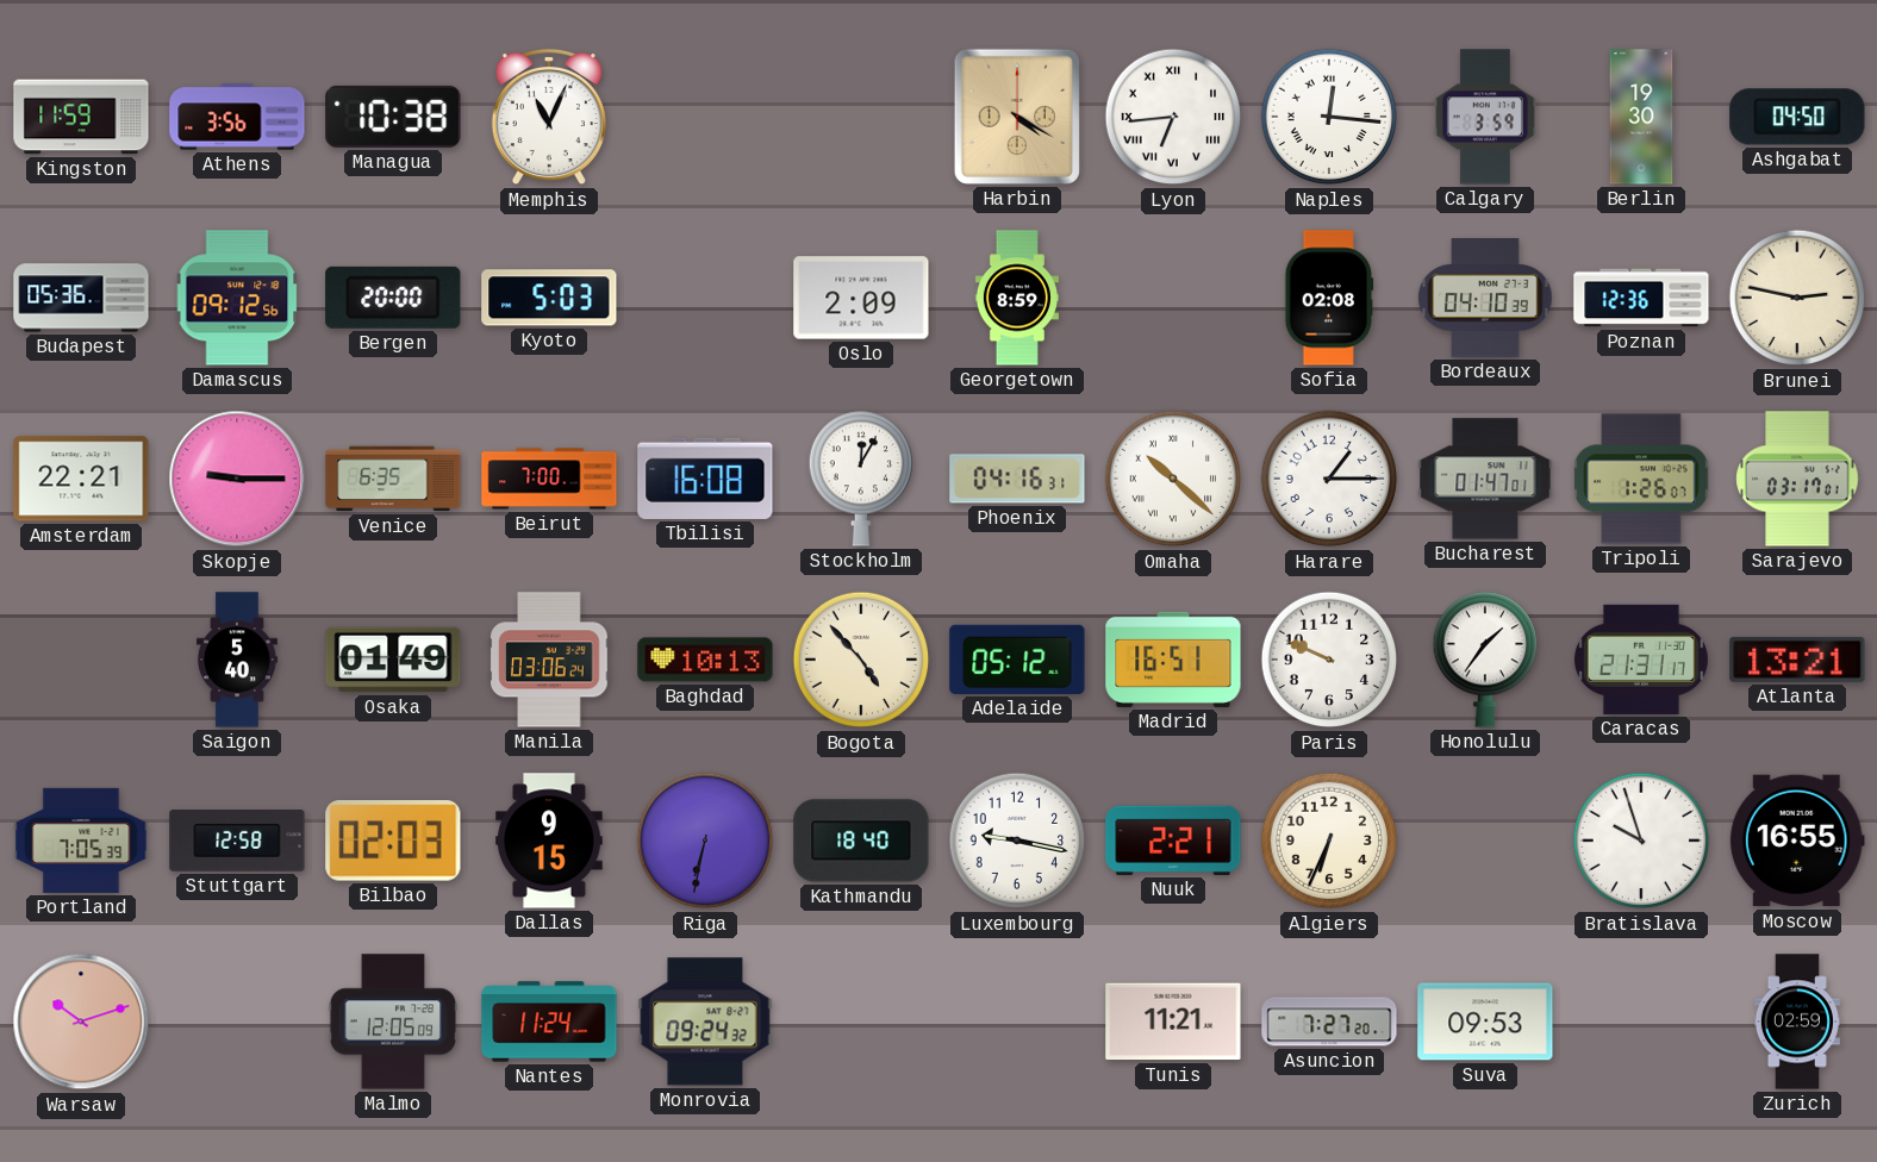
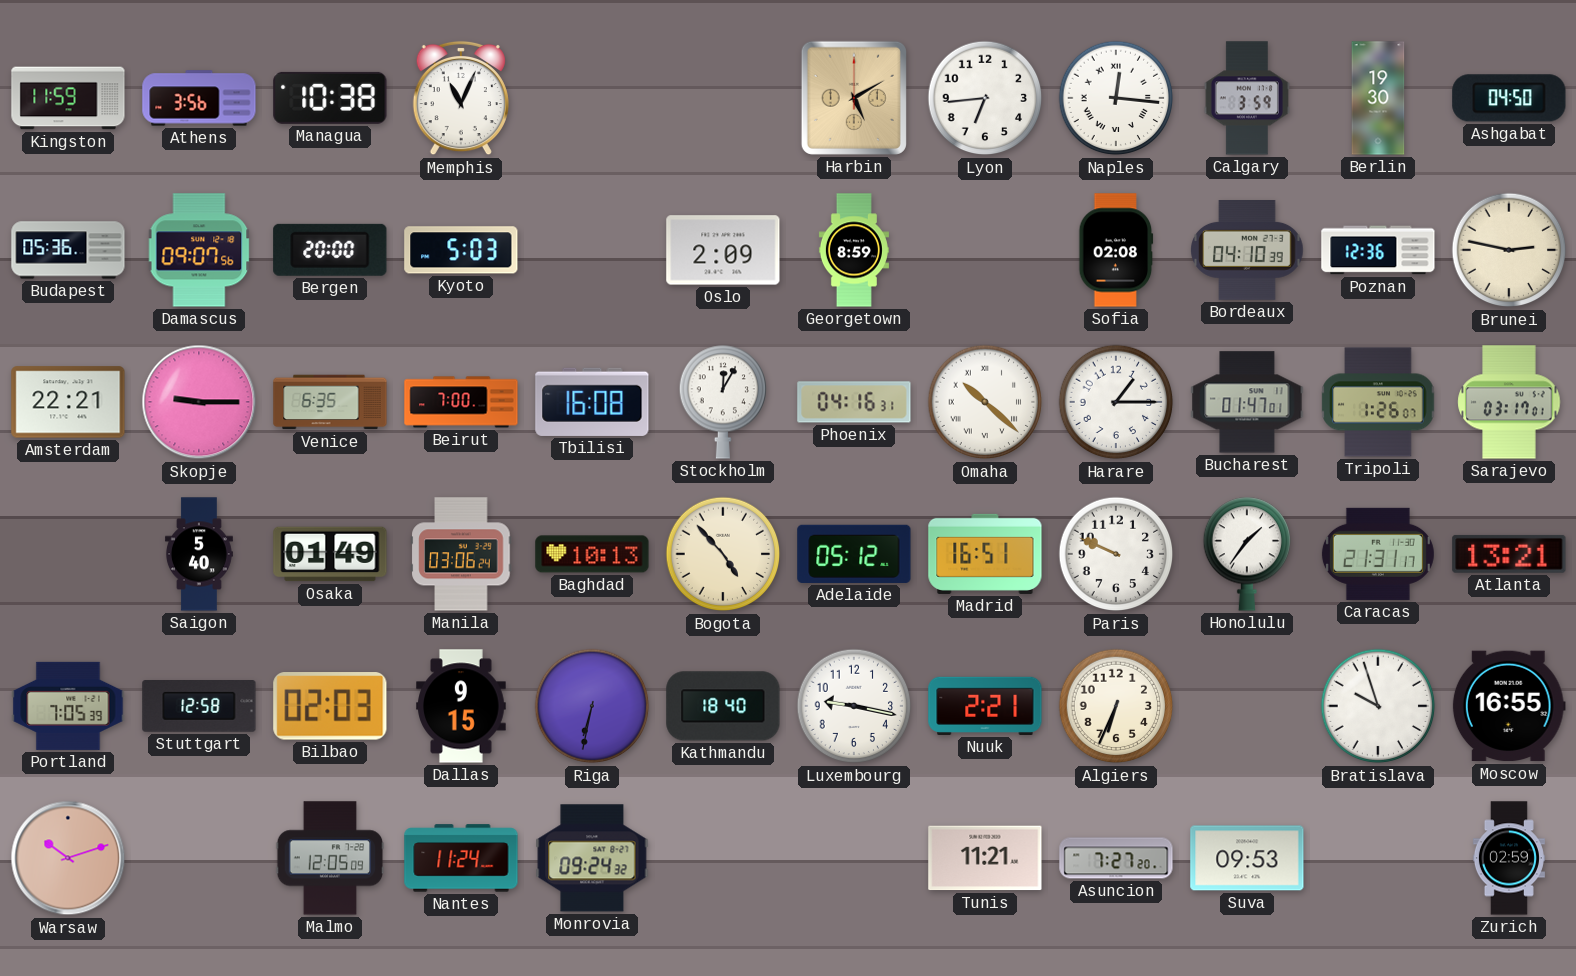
Harbin: 4:20 -> 5:10
Lyon numerals: Roman -> Arabic
Damascus: 09:12 -> 09:07
